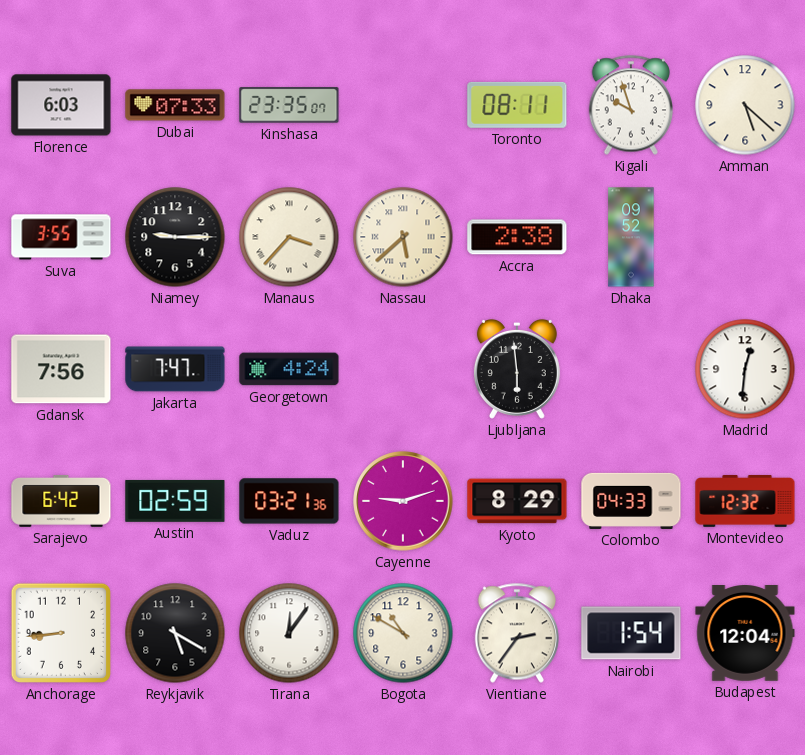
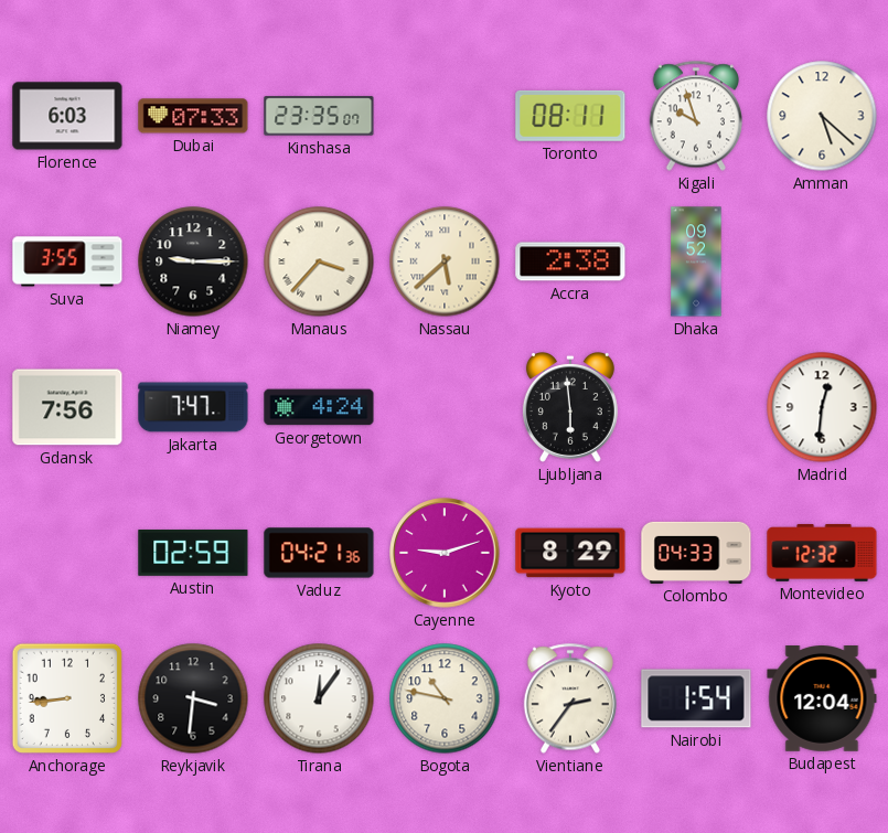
Sarajevo: 6:42 -> none
Vaduz: 03:21 -> 04:21
Reykjavik: 5:20 -> 3:31
Bogota: 10:50 -> 10:47
